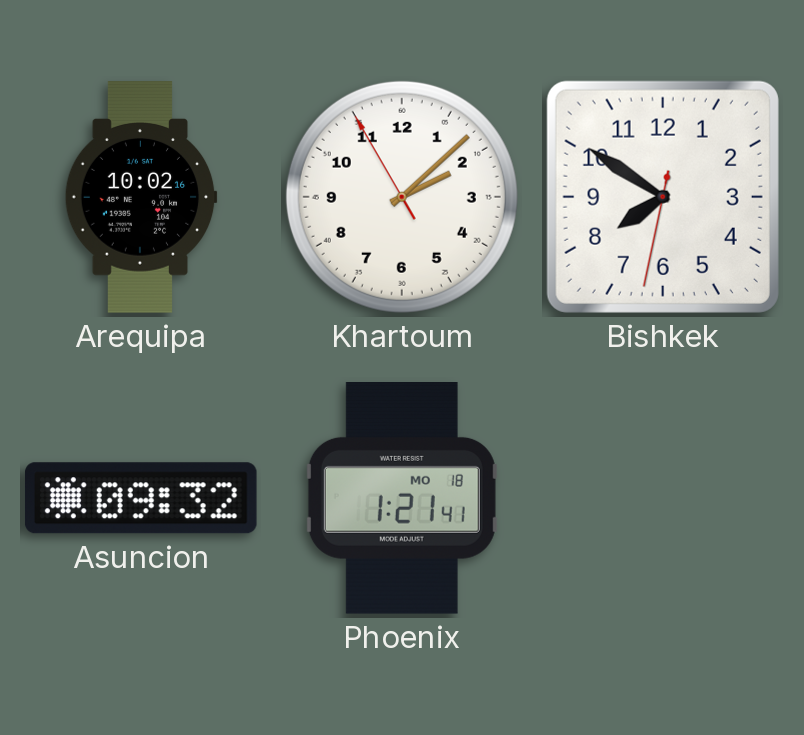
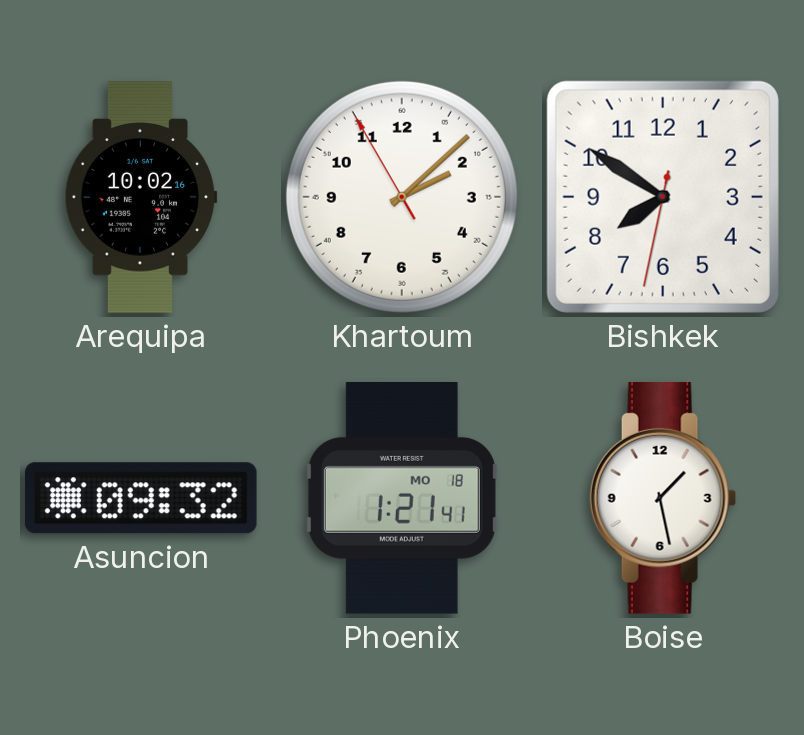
Boise: none -> 1:28
